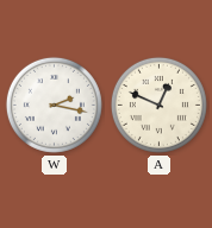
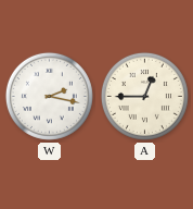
A: 12:49 -> 12:45
